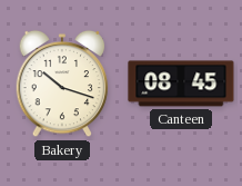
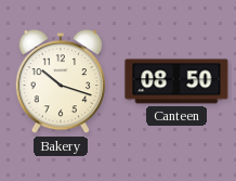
Canteen: 08:45 -> 08:50
